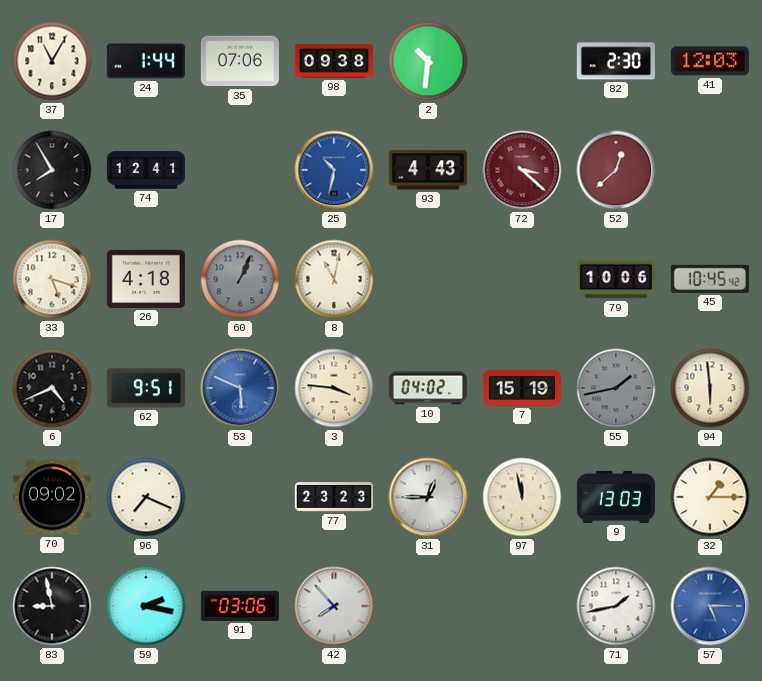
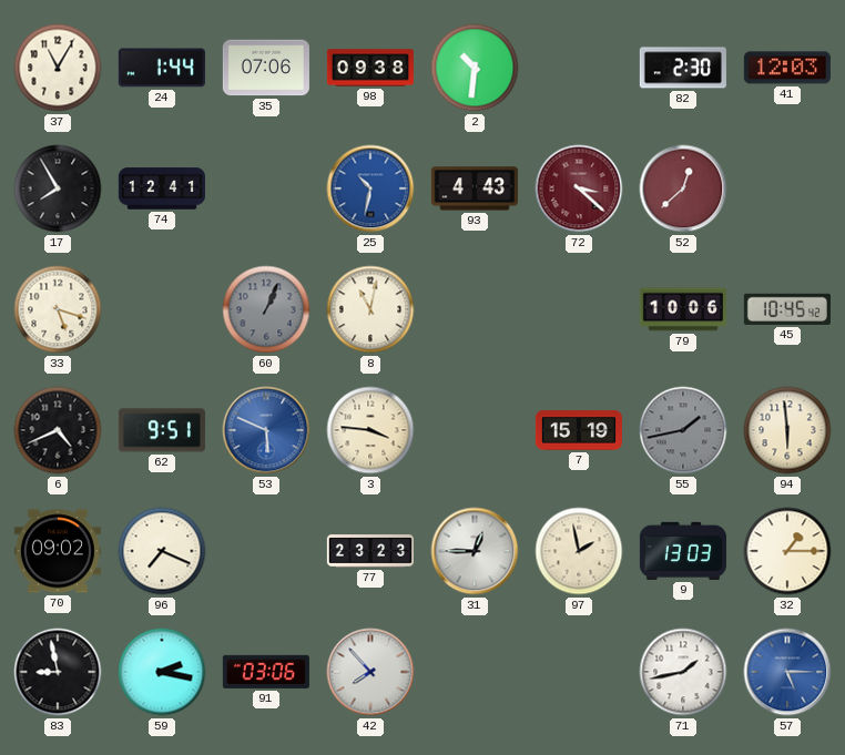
26: 4:18 -> none
10: 04:02 -> none
97: 11:58 -> 1:58
